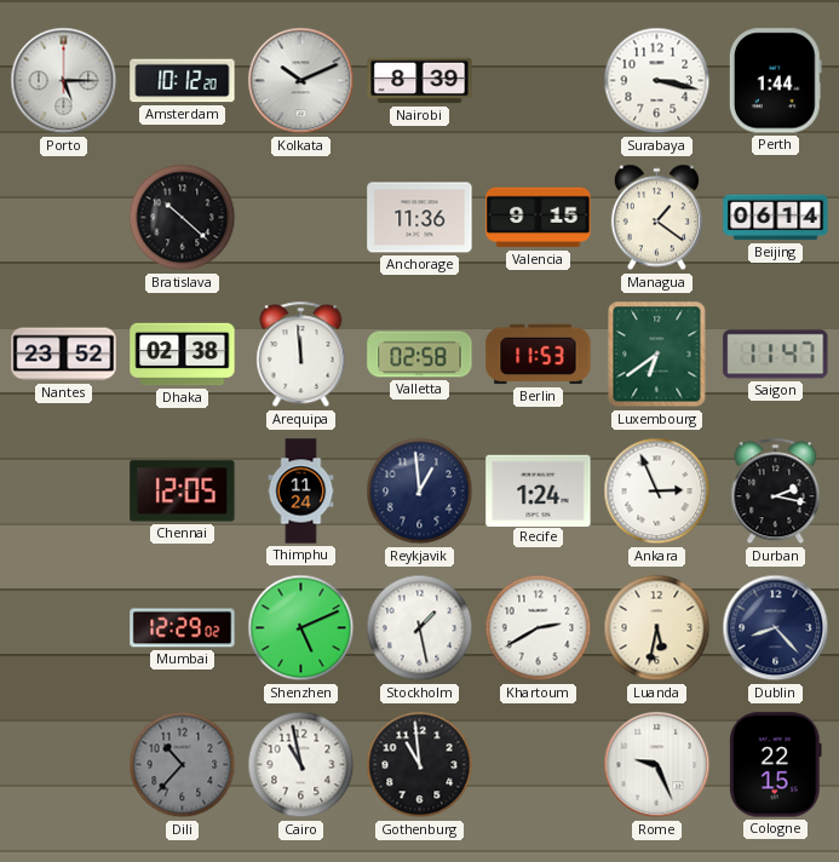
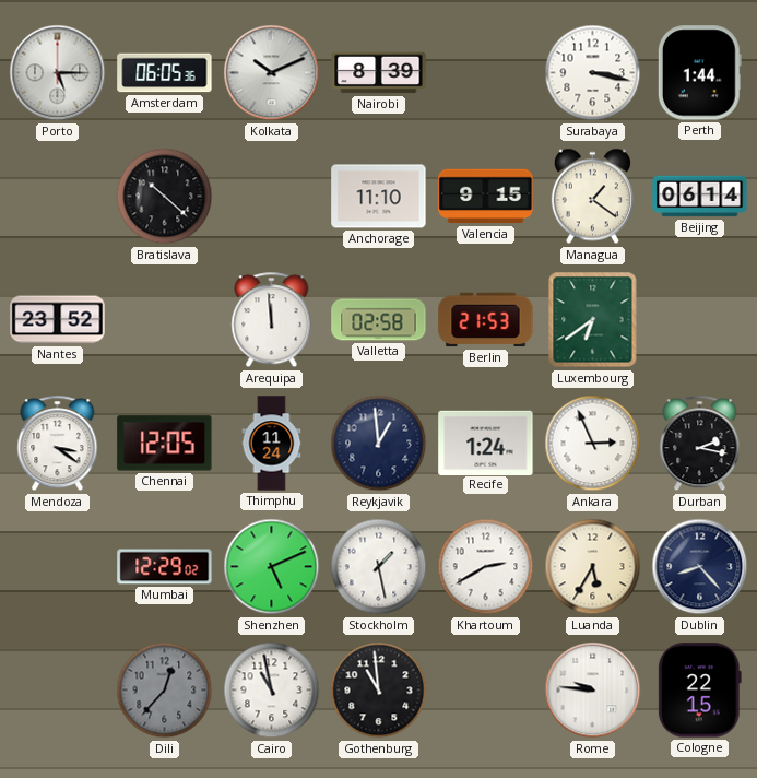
Amsterdam: 10:12 -> 06:05
Anchorage: 11:36 -> 11:10
Dhaka: 02:38 -> none
Berlin: 11:53 -> 21:53
Saigon: 11:47 -> none
Mendoza: none -> 3:21
Luanda: 5:32 -> 5:35
Dili: 10:37 -> 12:37
Rome: 9:26 -> 9:46
